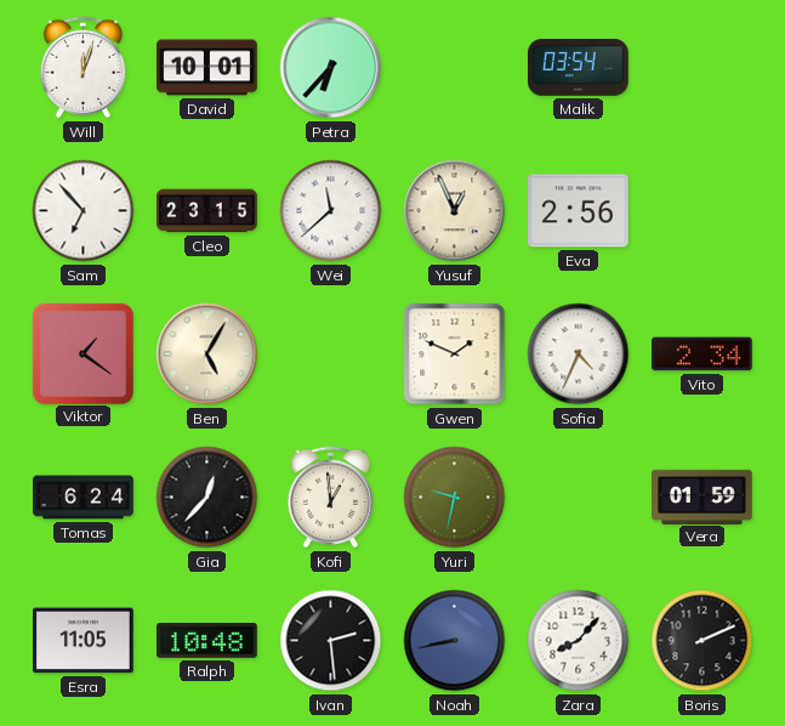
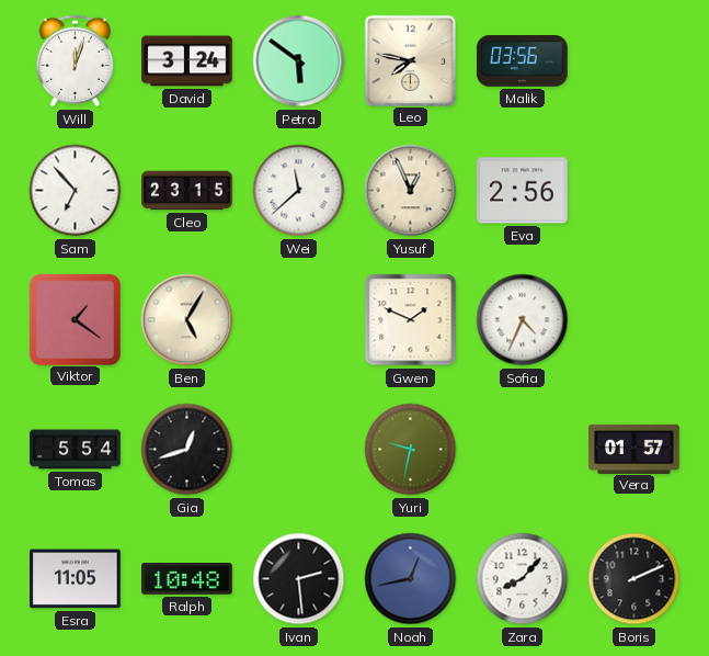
David: 10:01 -> 3:24
Petra: 6:37 -> 5:51
Leo: none -> 7:47
Malik: 03:54 -> 03:56
Vito: 2:34 -> none
Tomas: 6:24 -> 5:54
Gia: 12:37 -> 12:42
Kofi: 12:59 -> none
Vera: 01:59 -> 01:57
Noah: 8:43 -> 12:43
